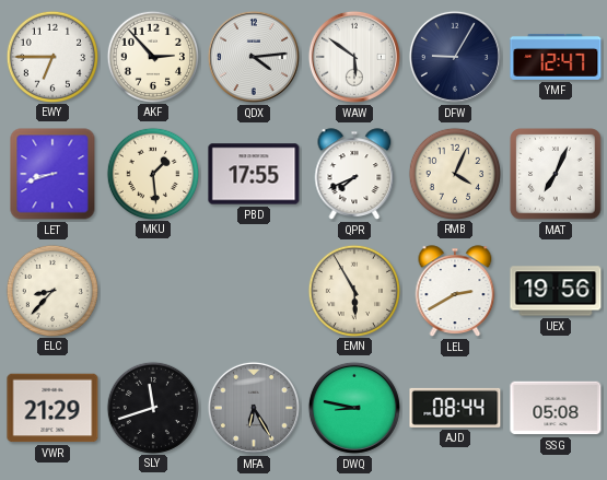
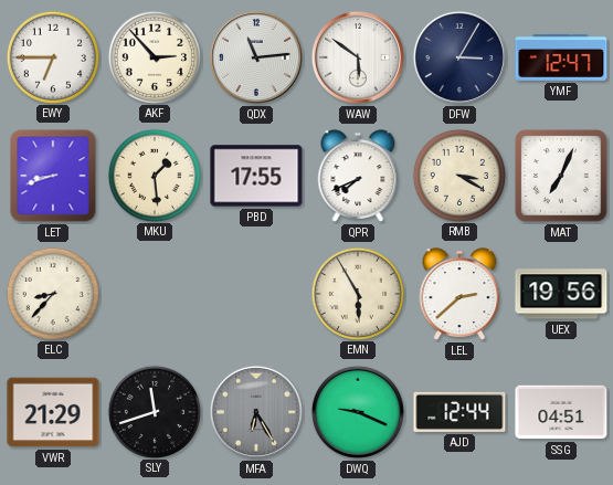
QDX: 4:14 -> 11:14
DFW: 9:05 -> 3:05
RMB: 4:04 -> 3:20
LEL: 2:40 -> 2:38
DWQ: 8:47 -> 9:19
AJD: 08:44 -> 12:44
SSG: 05:08 -> 04:51
